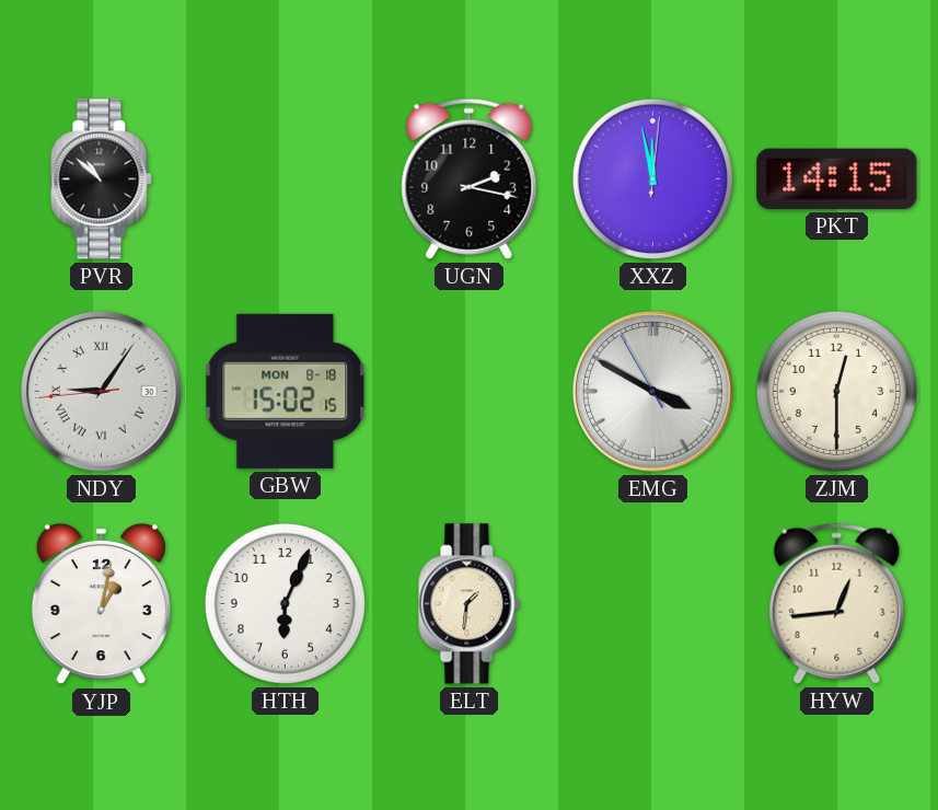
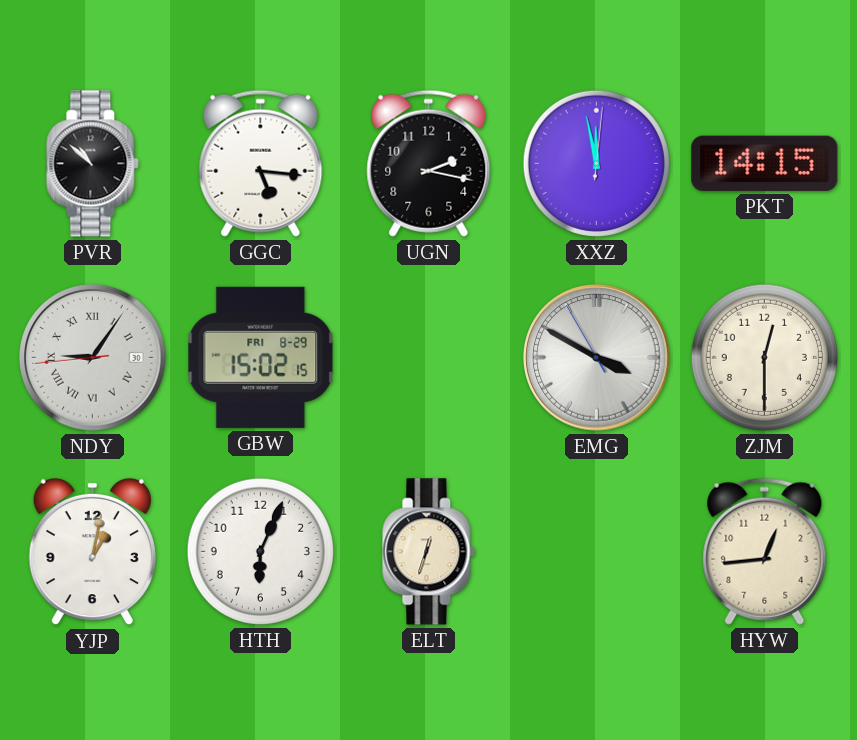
GGC: none -> 5:16
GBW date: MON 8-18 -> FRI 8-29
ELT: 1:31 -> 12:33
